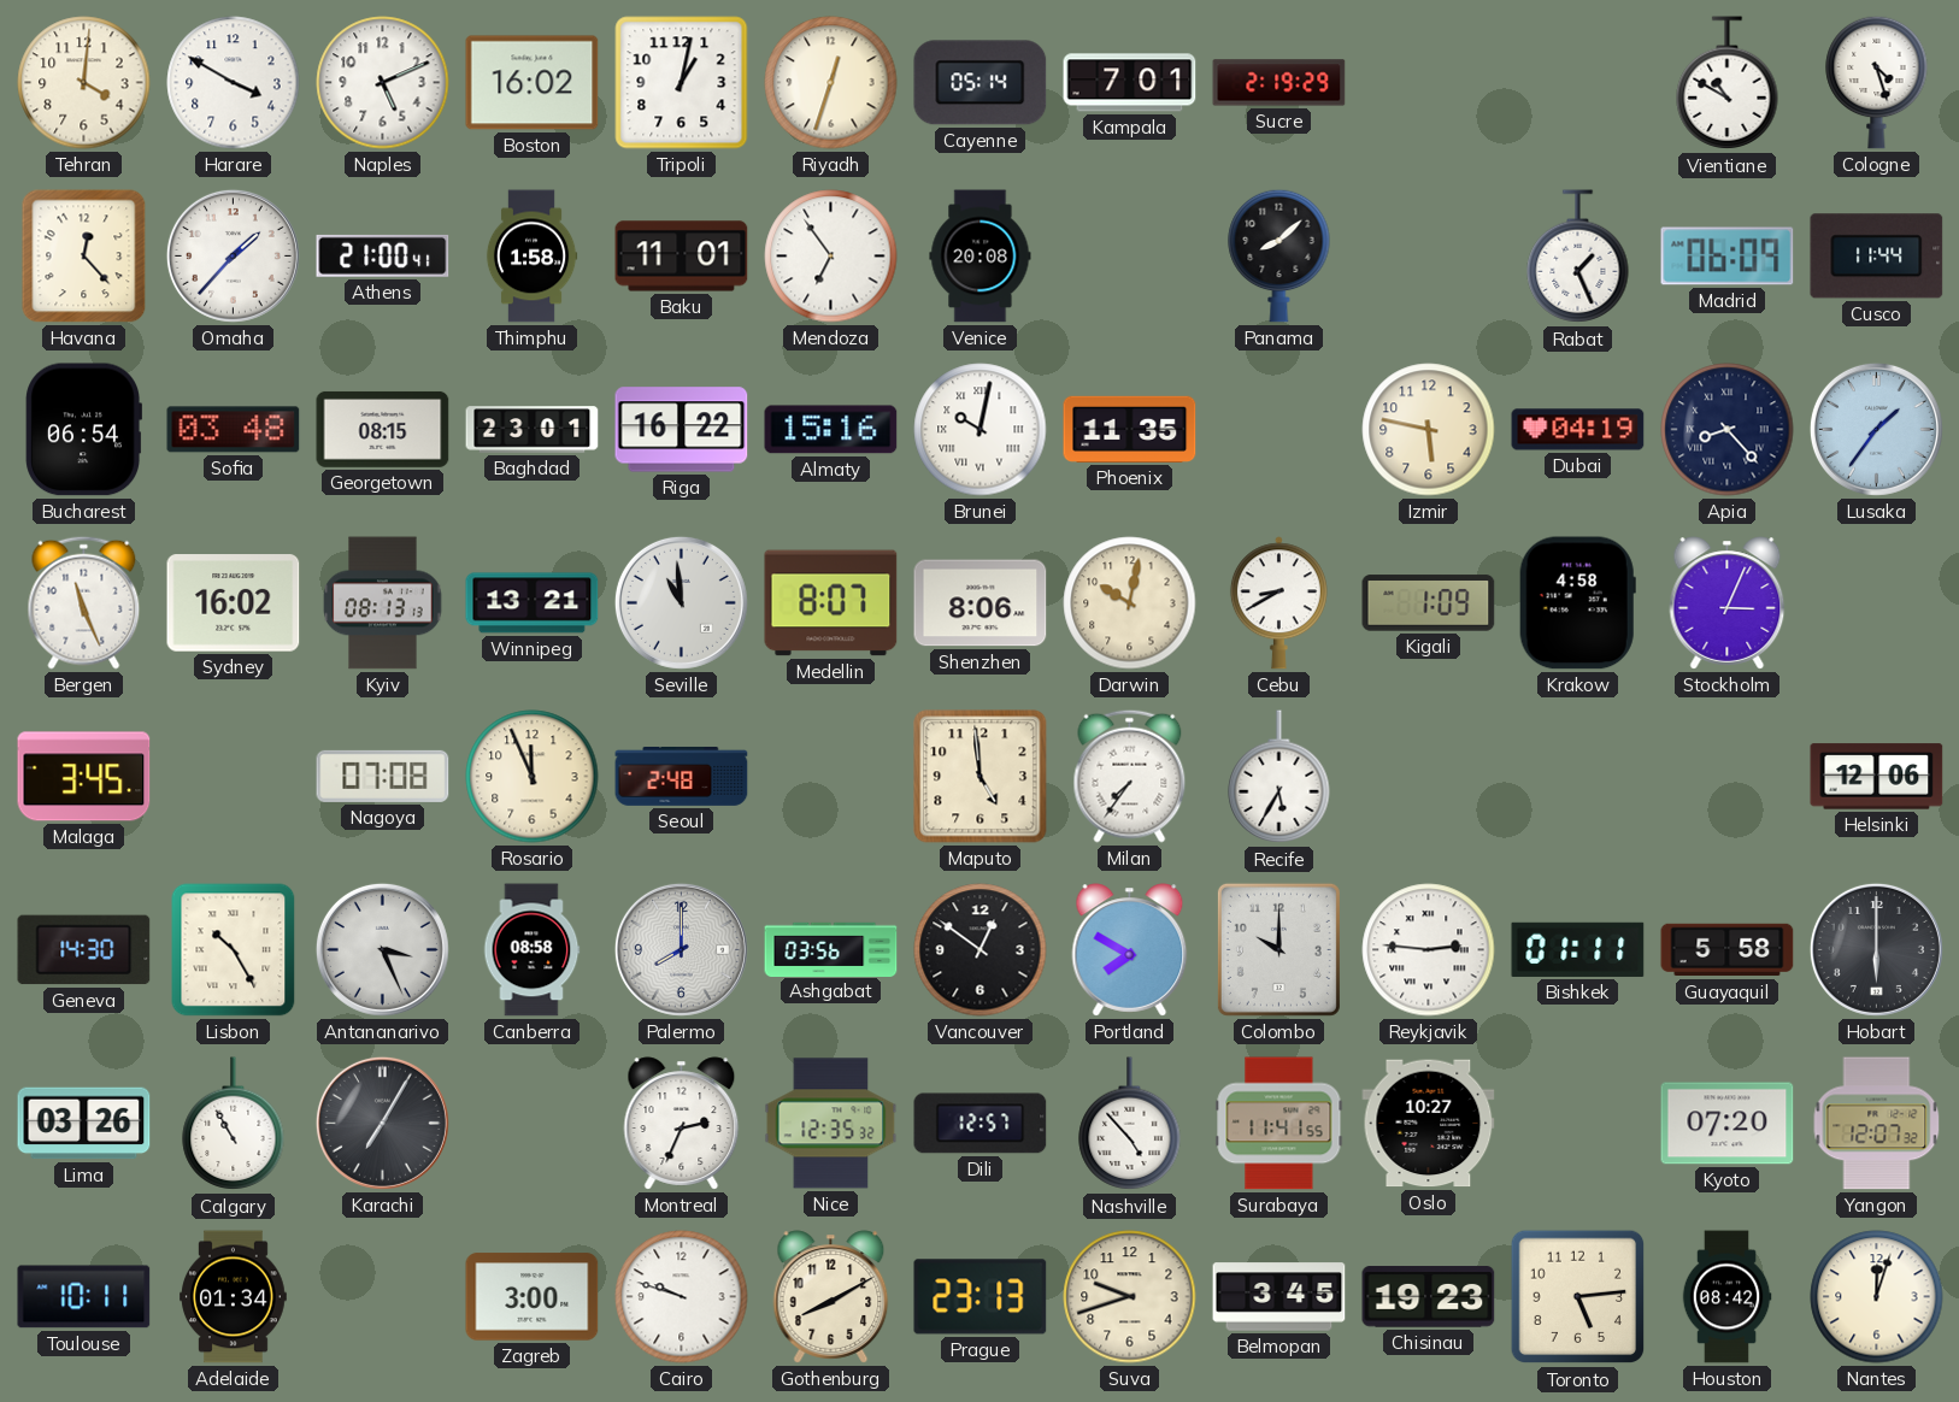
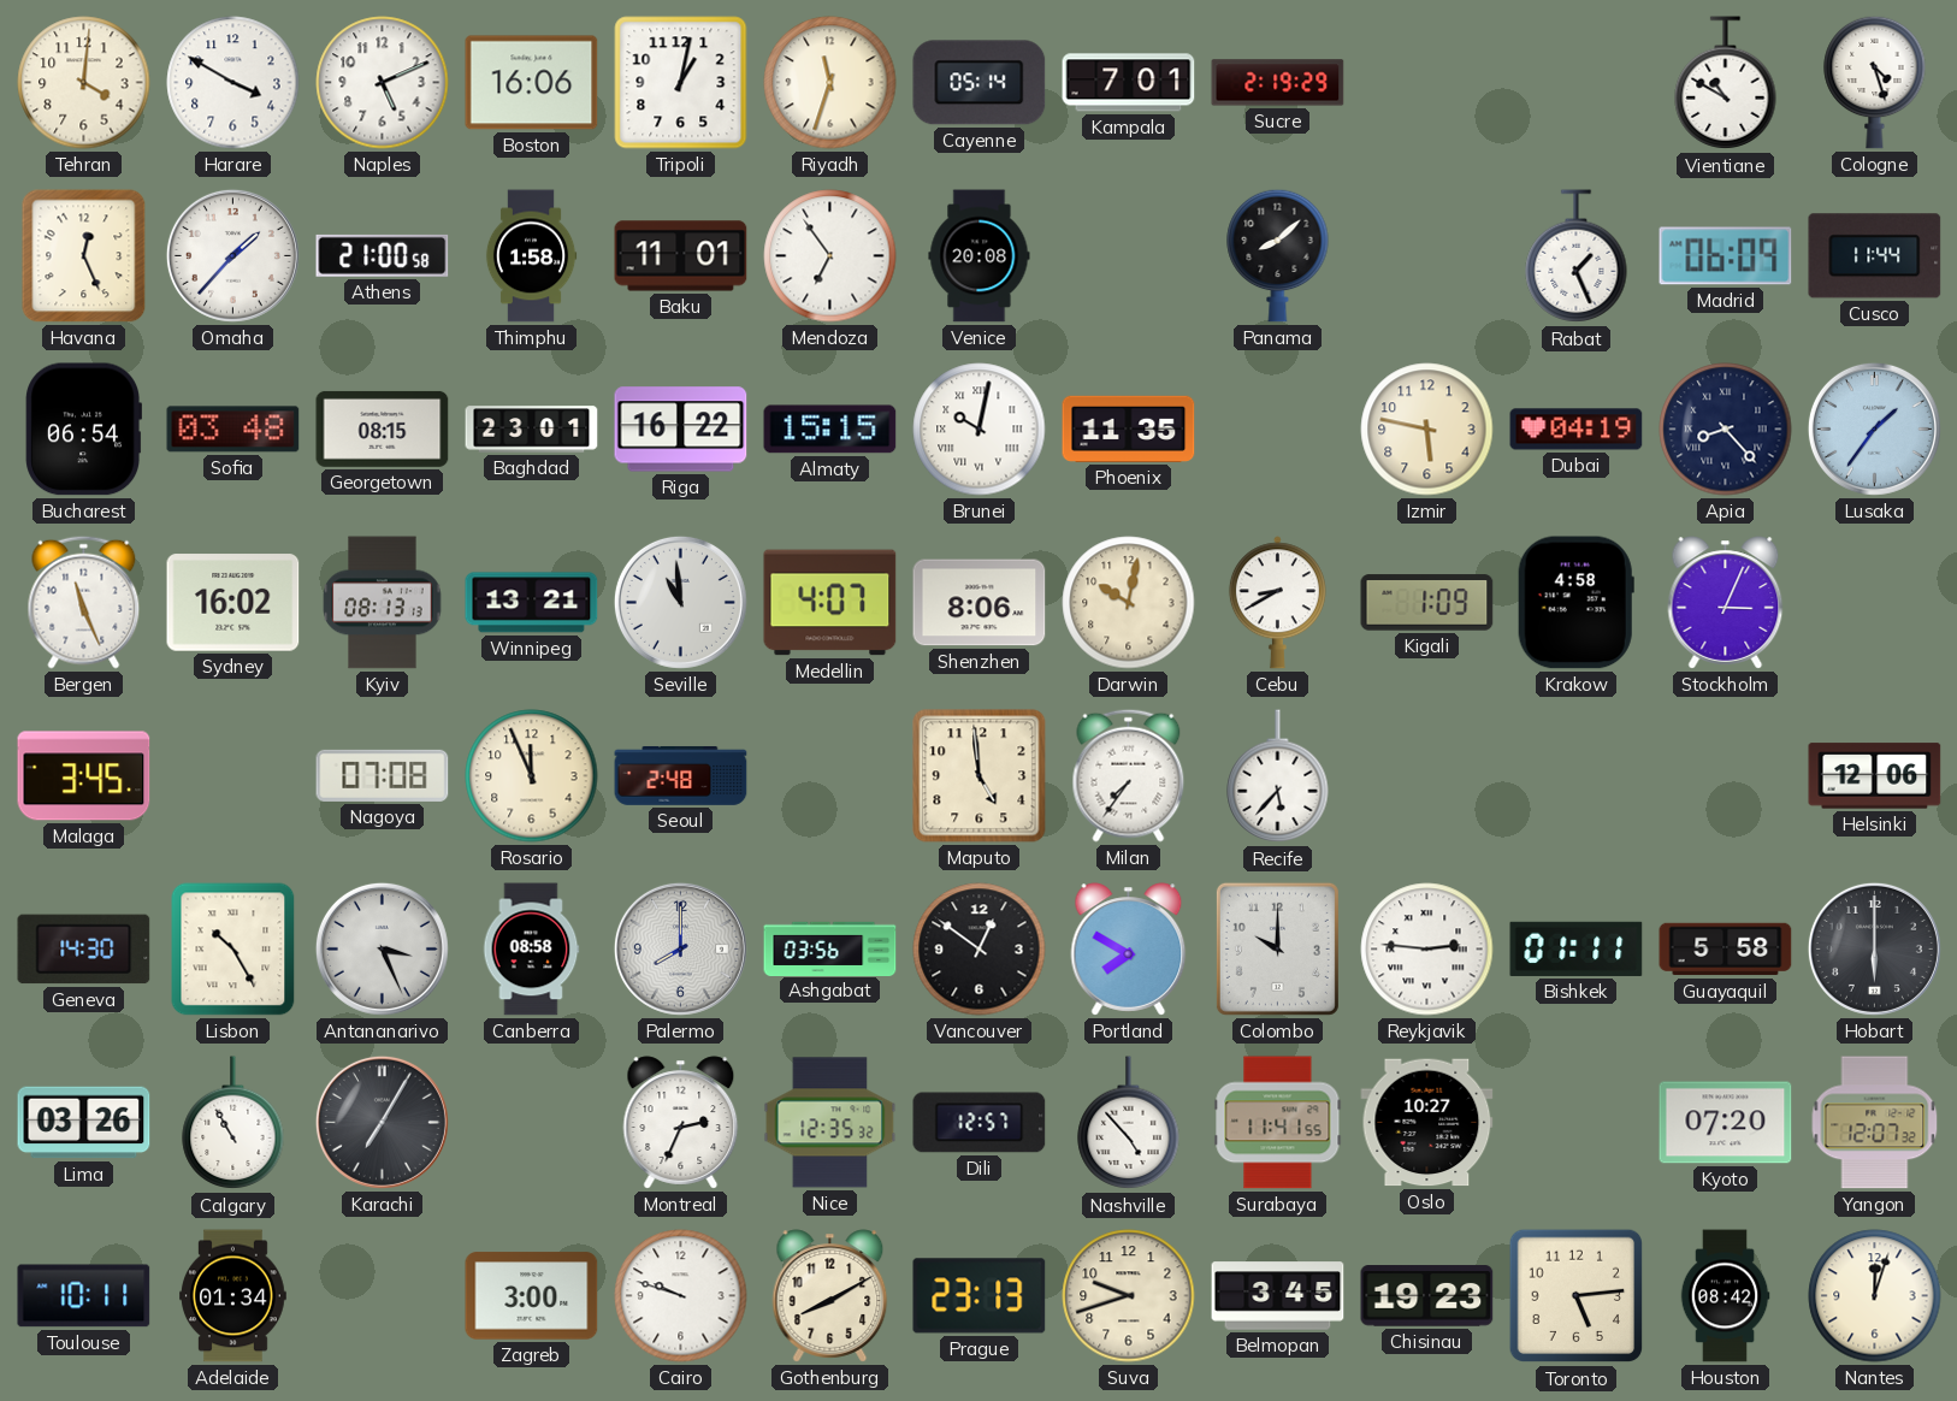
Boston: 16:02 -> 16:06
Riyadh: 12:33 -> 11:33
Havana: 12:23 -> 12:26
Athens: 21:00:41 -> 21:00:58
Almaty: 15:16 -> 15:15
Medellin: 8:07 -> 4:07
Recife: 5:35 -> 5:37
